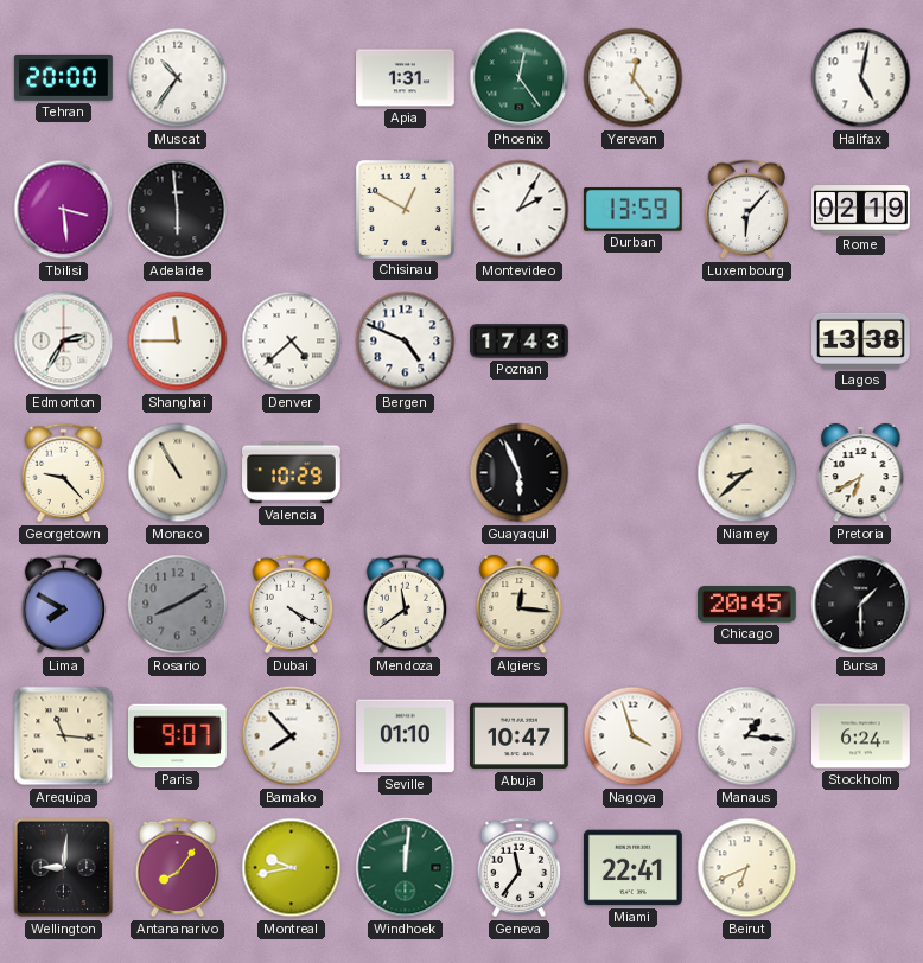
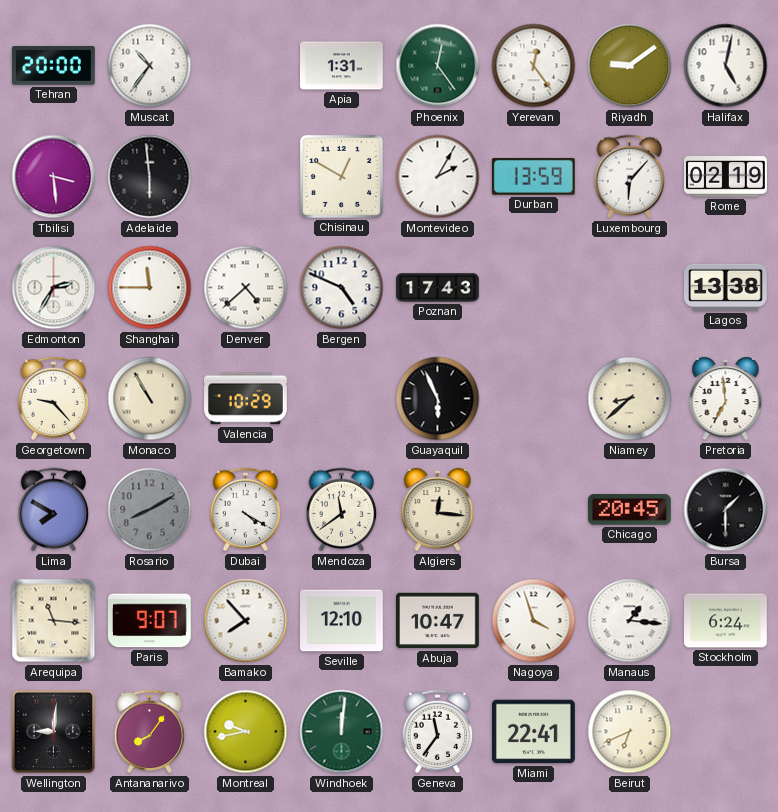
Riyadh: none -> 9:09
Pretoria: 6:40 -> 6:59
Seville: 01:10 -> 12:10
